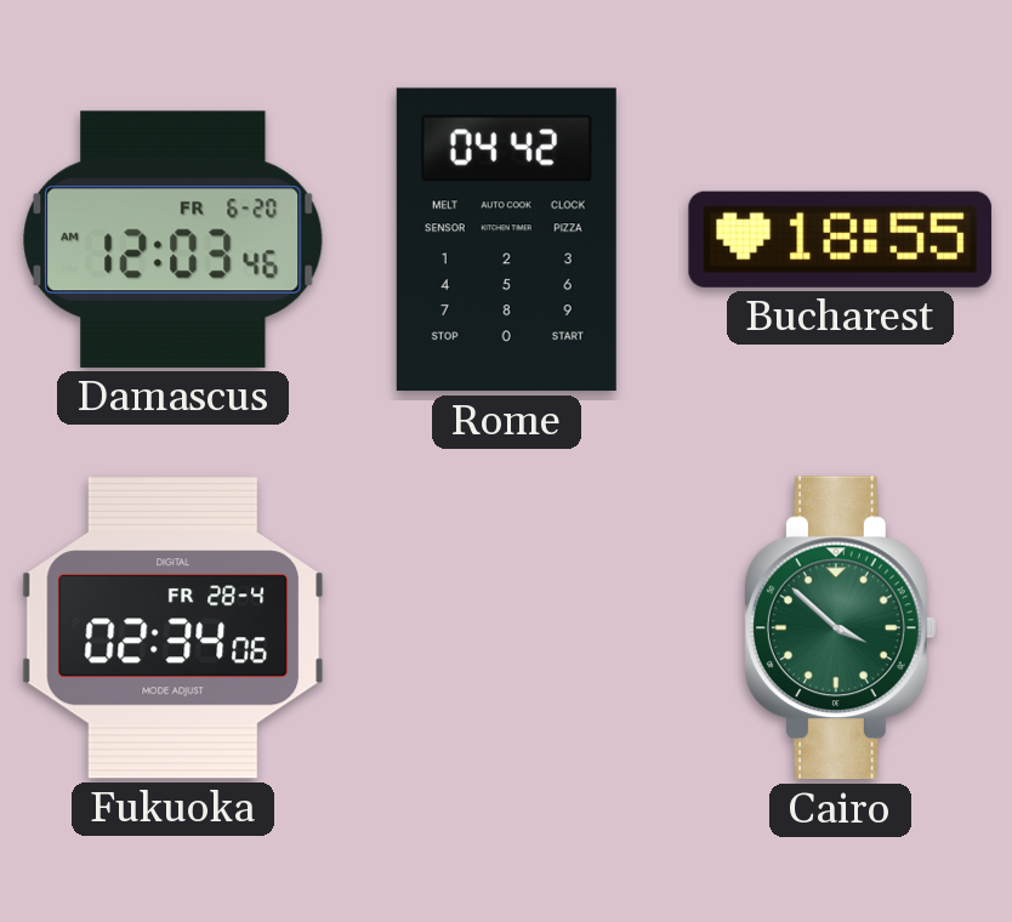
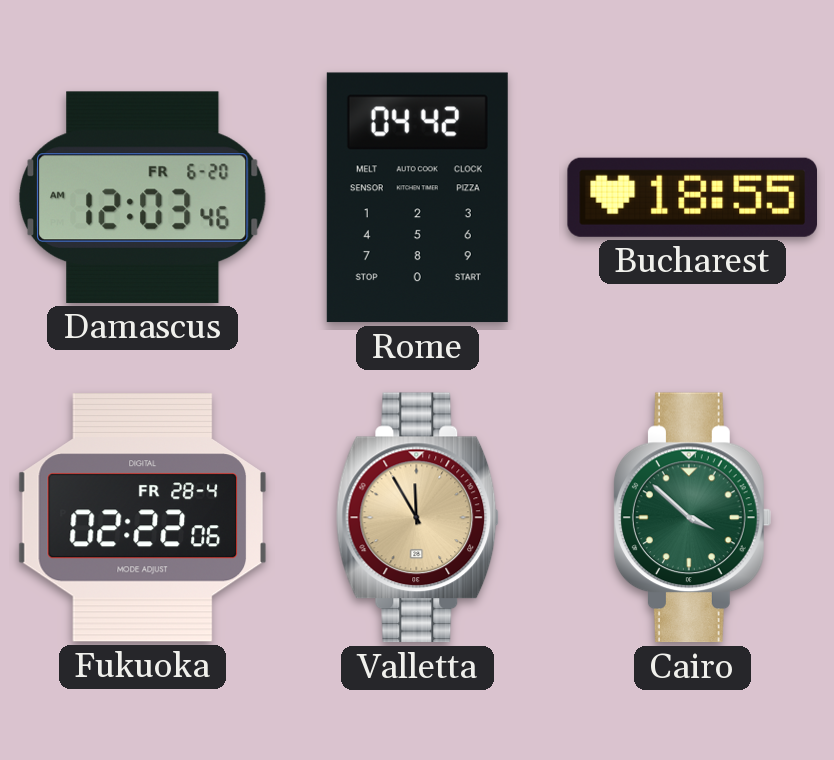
Fukuoka: 02:34 -> 02:22
Valletta: none -> 11:55
